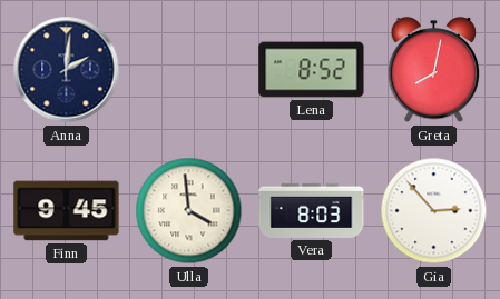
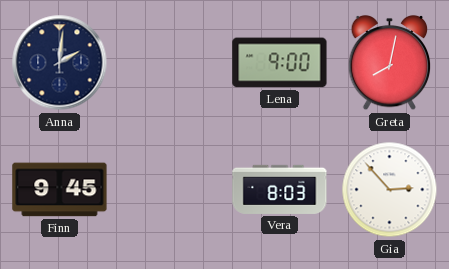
Lena: 8:52 -> 9:00
Ulla: 3:59 -> none
